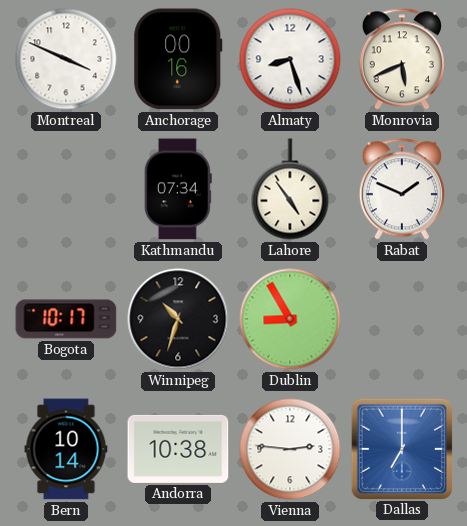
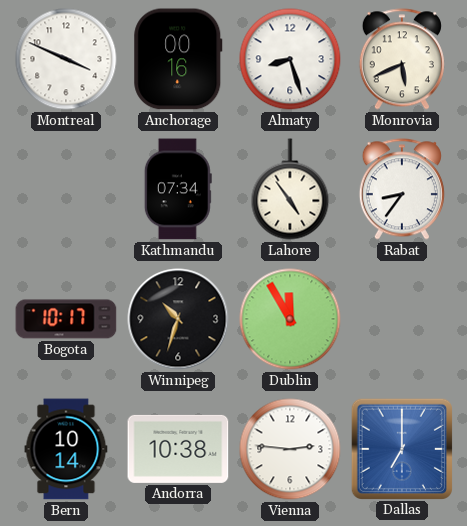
Rabat: 1:49 -> 8:36
Dublin: 8:55 -> 11:55
